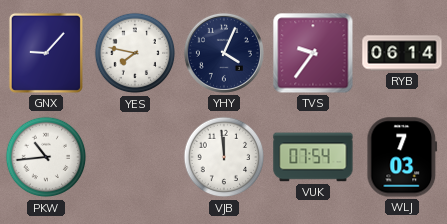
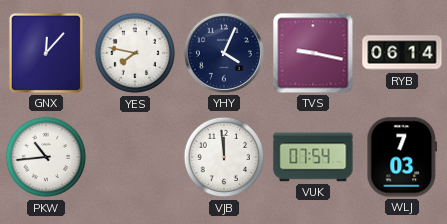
GNX: 9:07 -> 12:07
TVS: 9:36 -> 9:17
